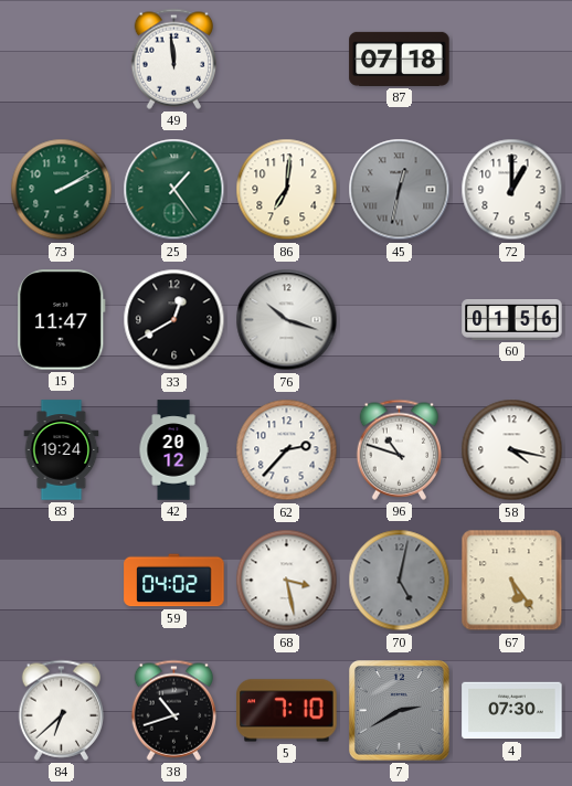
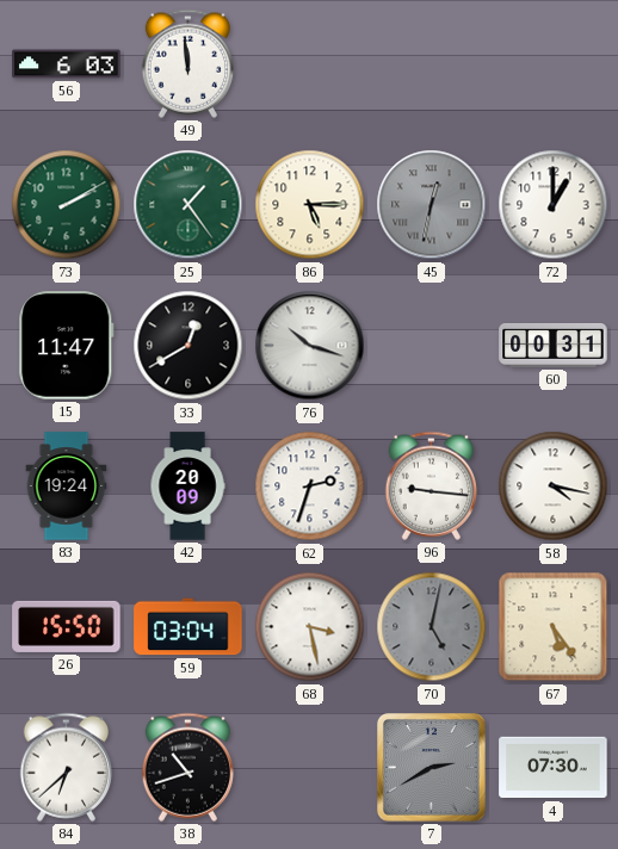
56: none -> 6:03
87: 07:18 -> none
86: 7:01 -> 5:15
60: 01:56 -> 00:31
42: 20:12 -> 20:09
62: 2:37 -> 2:33
96: 10:48 -> 9:16
26: none -> 15:50
59: 04:02 -> 03:04
5: 7:10 -> none
